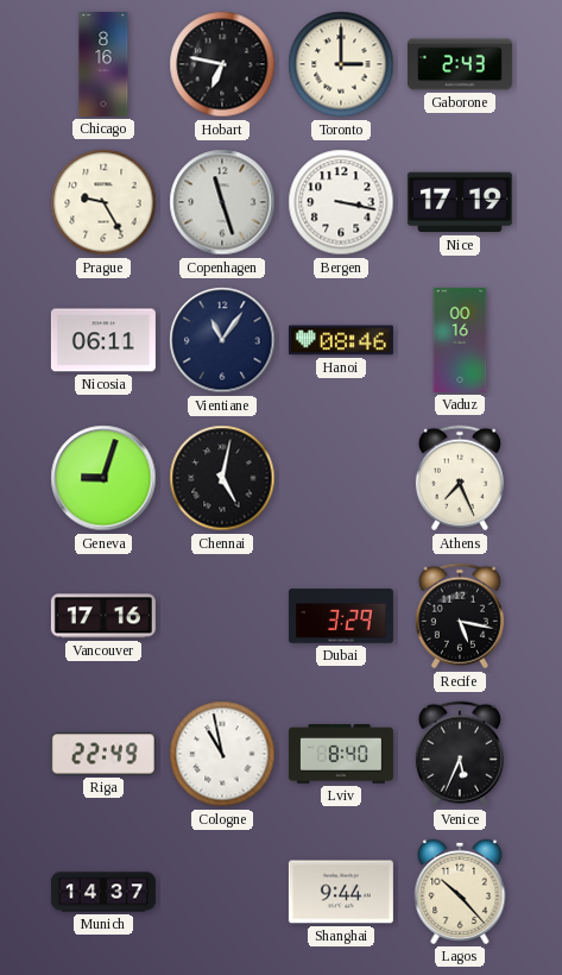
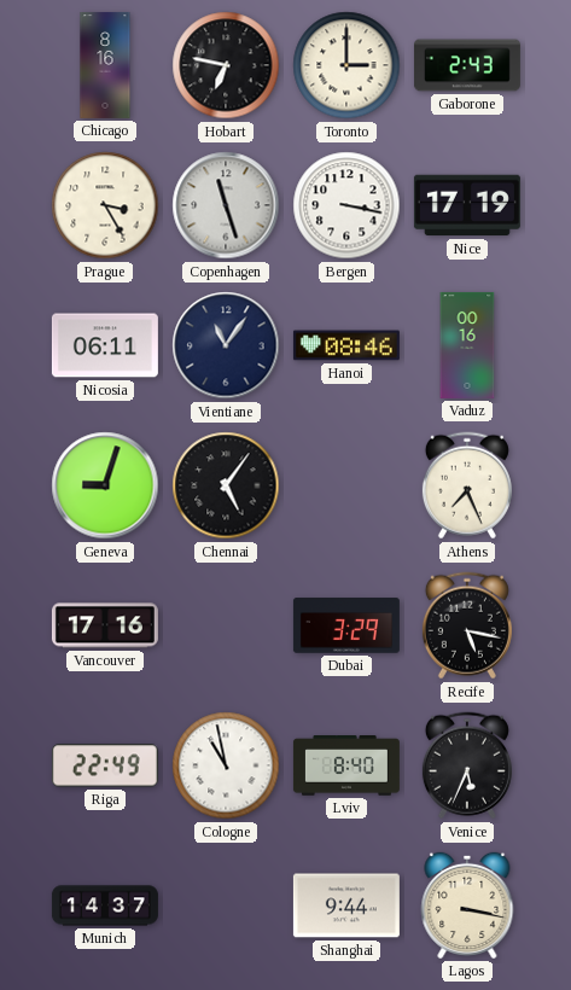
Prague: 9:25 -> 3:25
Chennai: 5:02 -> 5:06
Lagos: 10:23 -> 3:17
